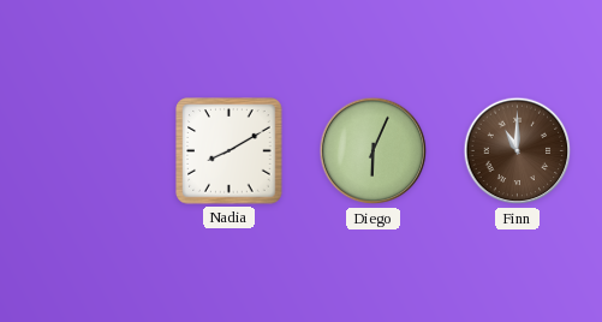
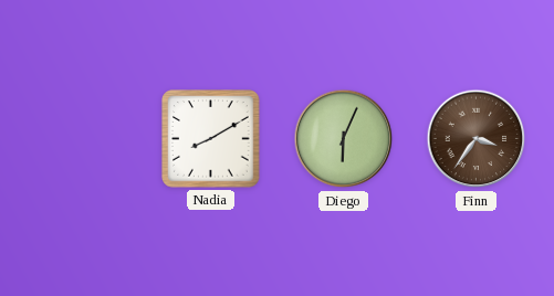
Finn: 11:00 -> 3:36
